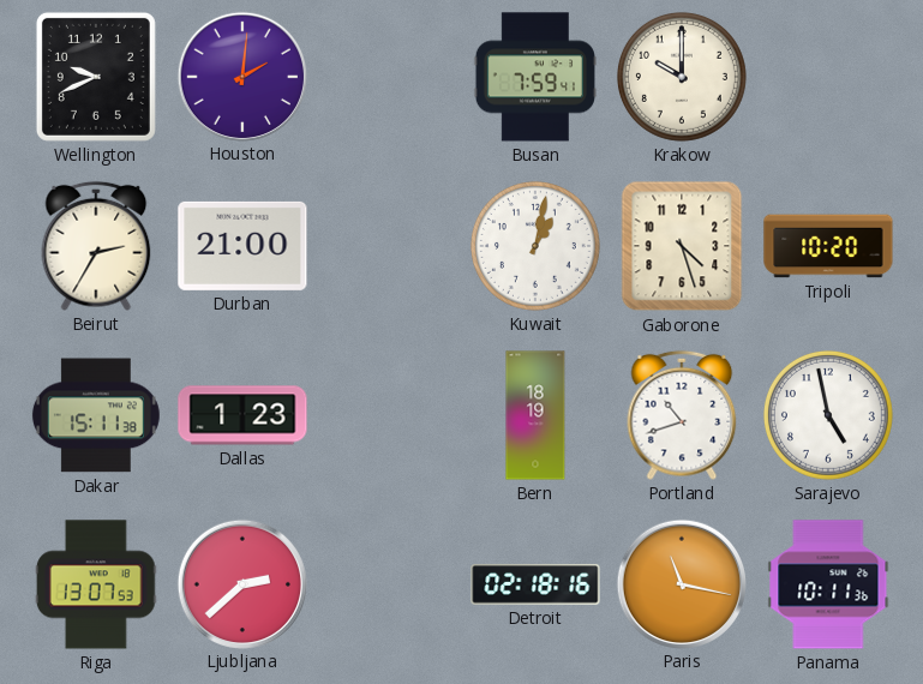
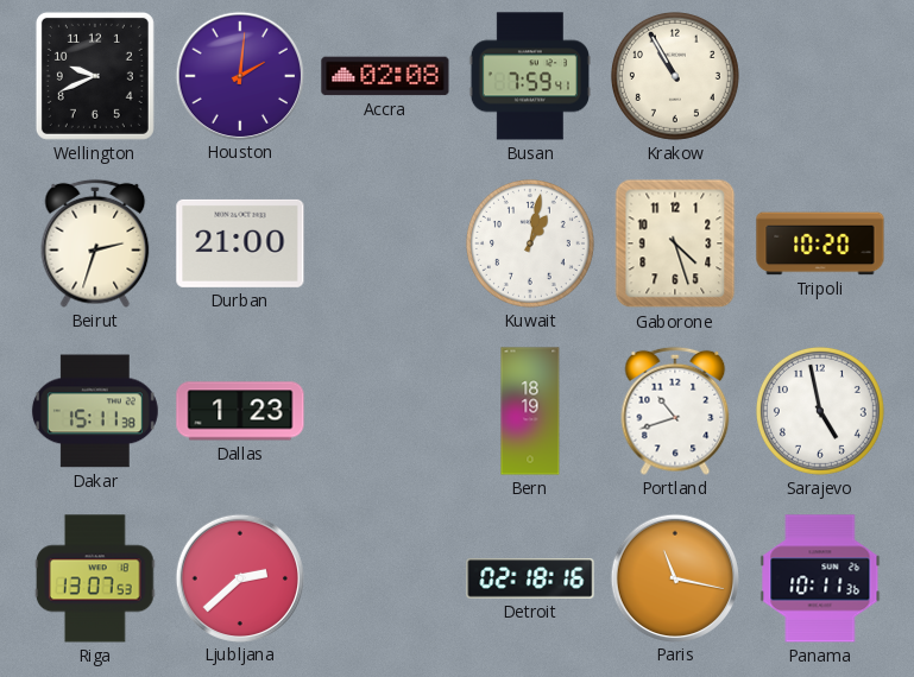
Accra: none -> 02:08
Krakow: 10:00 -> 10:55
Beirut: 2:35 -> 2:33
